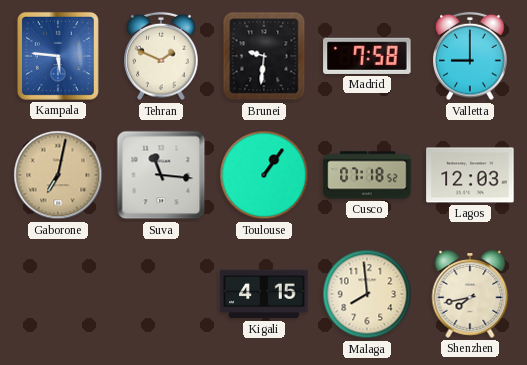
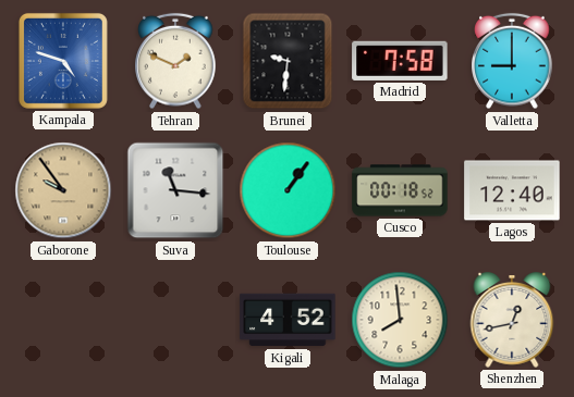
Kampala: 5:46 -> 4:48
Gaborone: 7:02 -> 9:54
Cusco: 07:18 -> 00:18
Lagos: 12:03 -> 12:40
Kigali: 4:15 -> 4:52
Shenzhen: 7:43 -> 12:43
